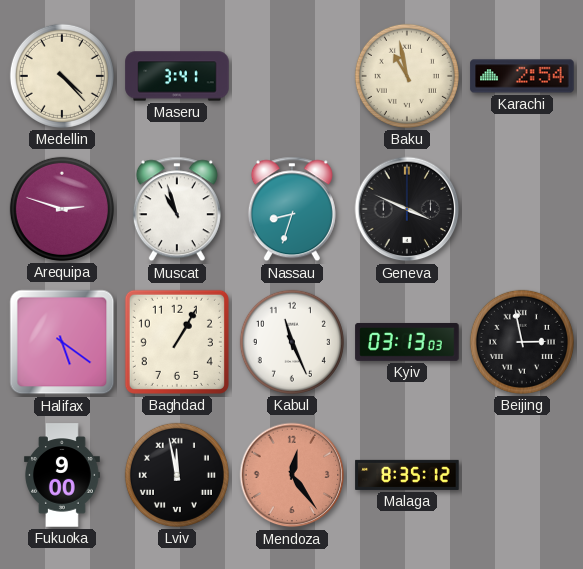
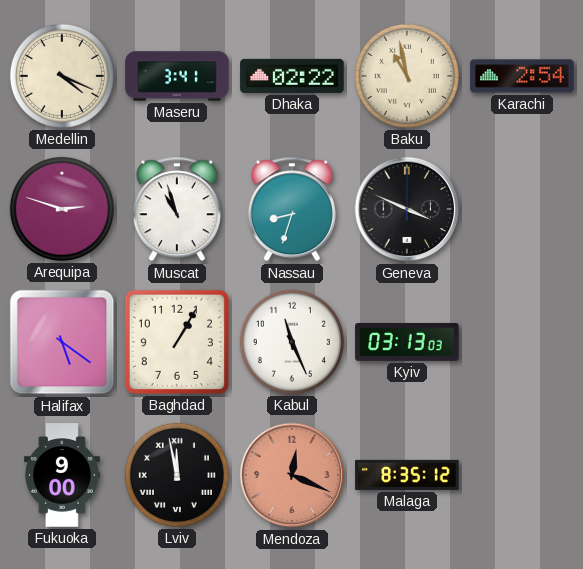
Medellin: 4:23 -> 4:19
Dhaka: none -> 02:22
Beijing: 2:58 -> none
Mendoza: 12:24 -> 12:19
